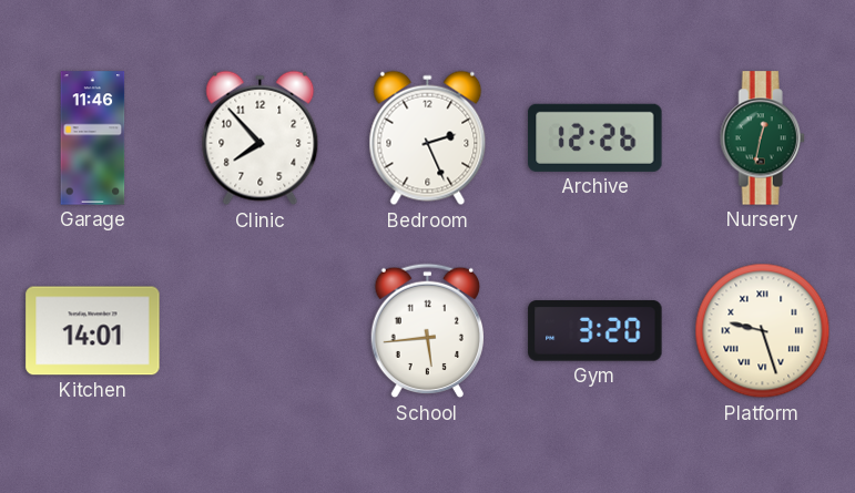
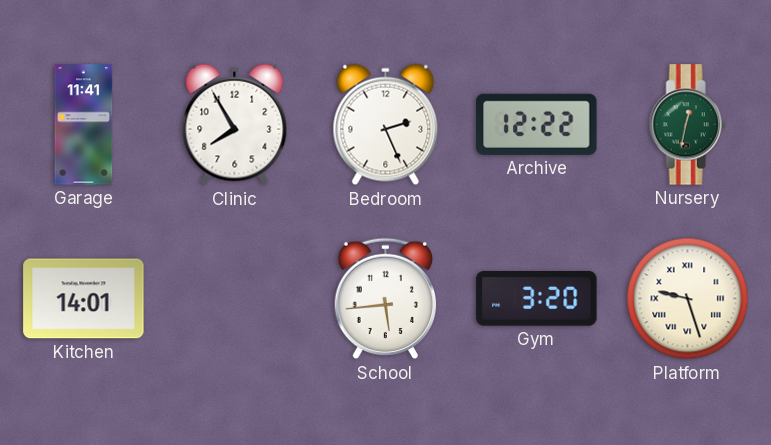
Garage: 11:46 -> 11:41
Clinic: 7:53 -> 7:55
Archive: 12:26 -> 12:22
